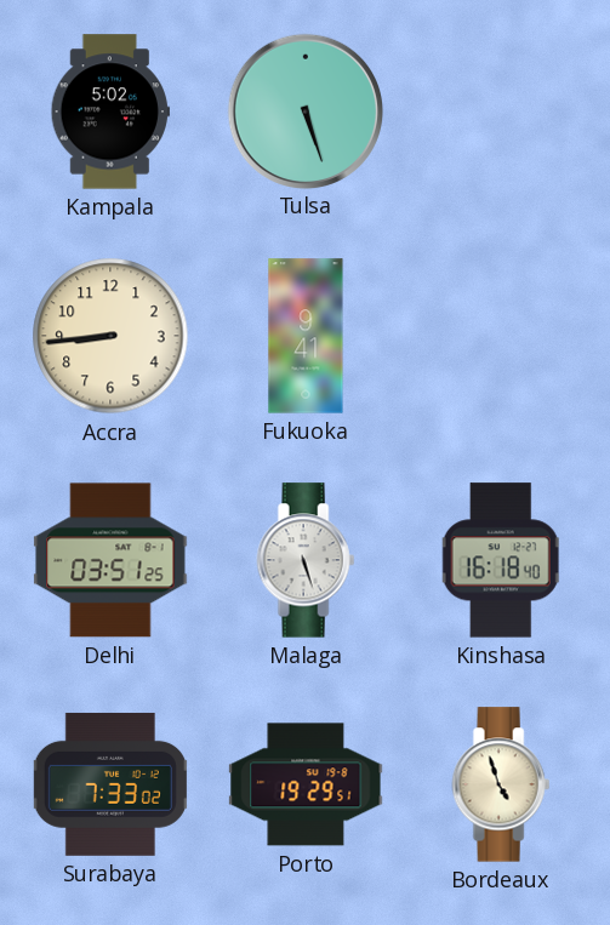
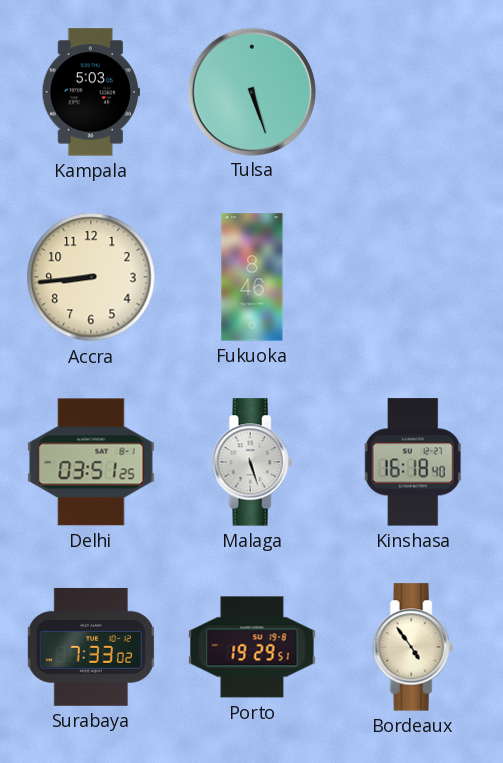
Kampala: 5:02 -> 5:03
Fukuoka: 9:41 -> 8:46
Bordeaux: 4:57 -> 4:54
